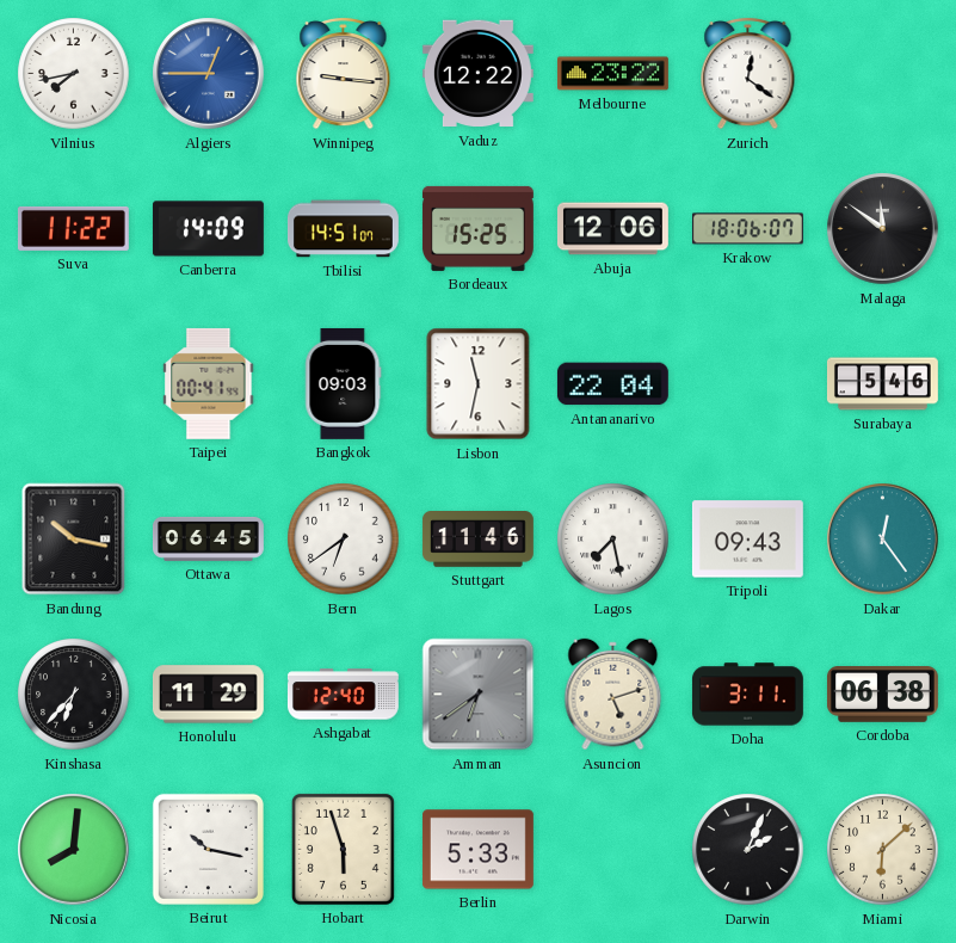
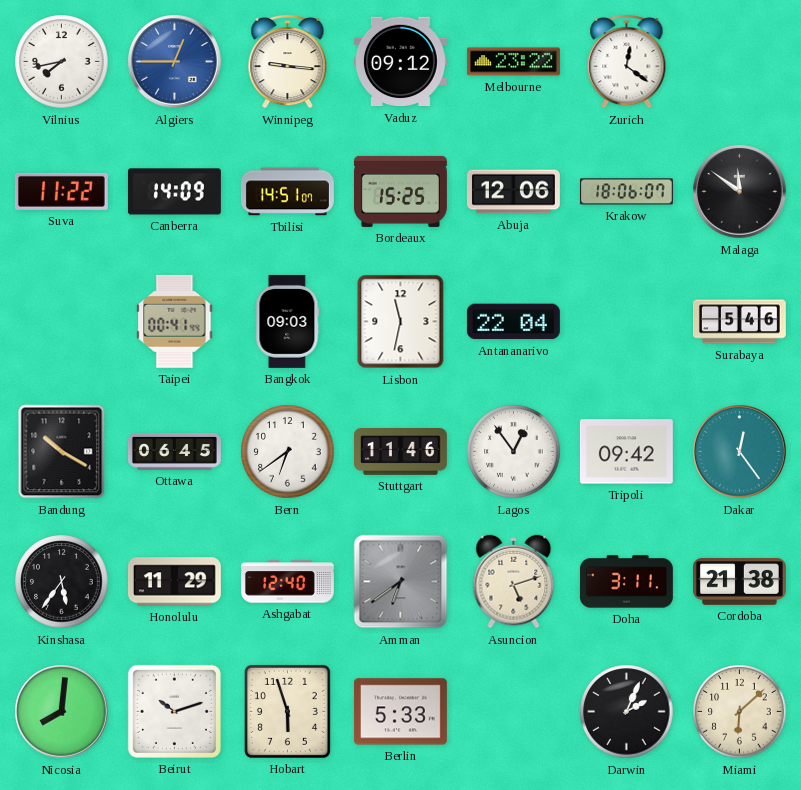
Vaduz: 12:22 -> 09:12
Bandung: 10:17 -> 10:20
Lagos: 7:28 -> 12:54
Tripoli: 09:43 -> 09:42
Kinshasa: 6:37 -> 5:36
Cordoba: 06:38 -> 21:38
Beirut: 10:17 -> 10:12
